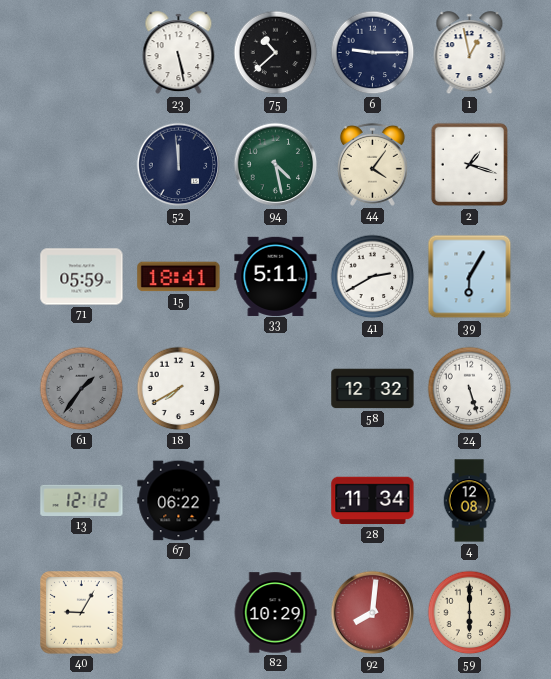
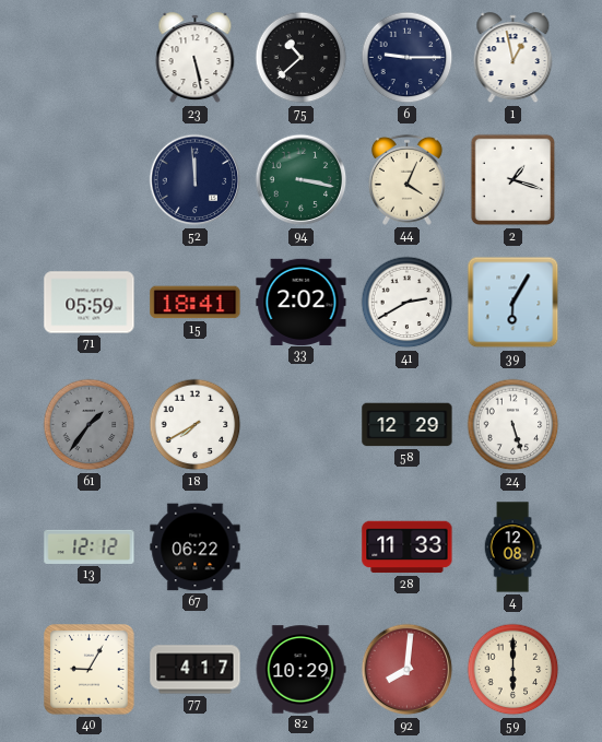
94: 4:28 -> 3:17
44: 4:06 -> 4:04
33: 5:11 -> 2:02
58: 12:32 -> 12:29
28: 11:34 -> 11:33
77: none -> 4:17
